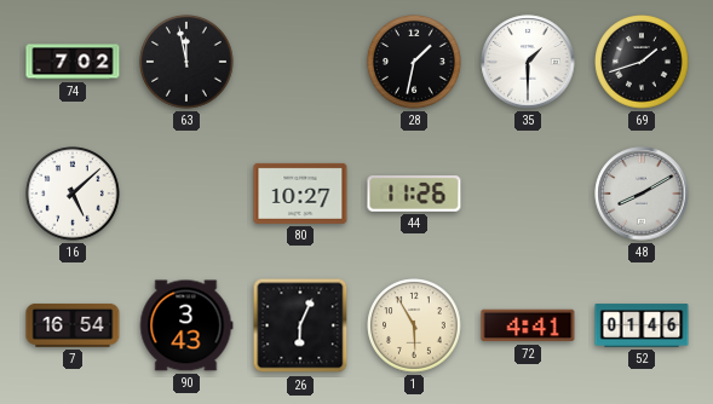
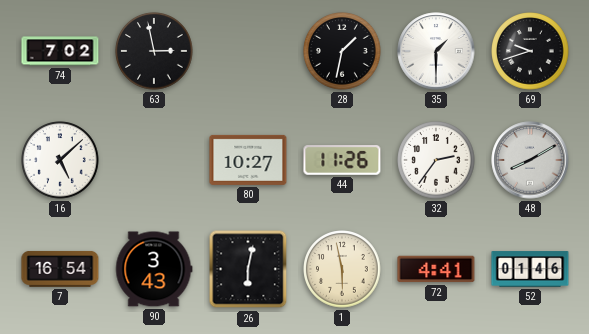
63: 11:58 -> 2:58
69: 1:42 -> 9:42
32: none -> 2:36
26: 6:04 -> 6:02
1: 5:55 -> 5:58
